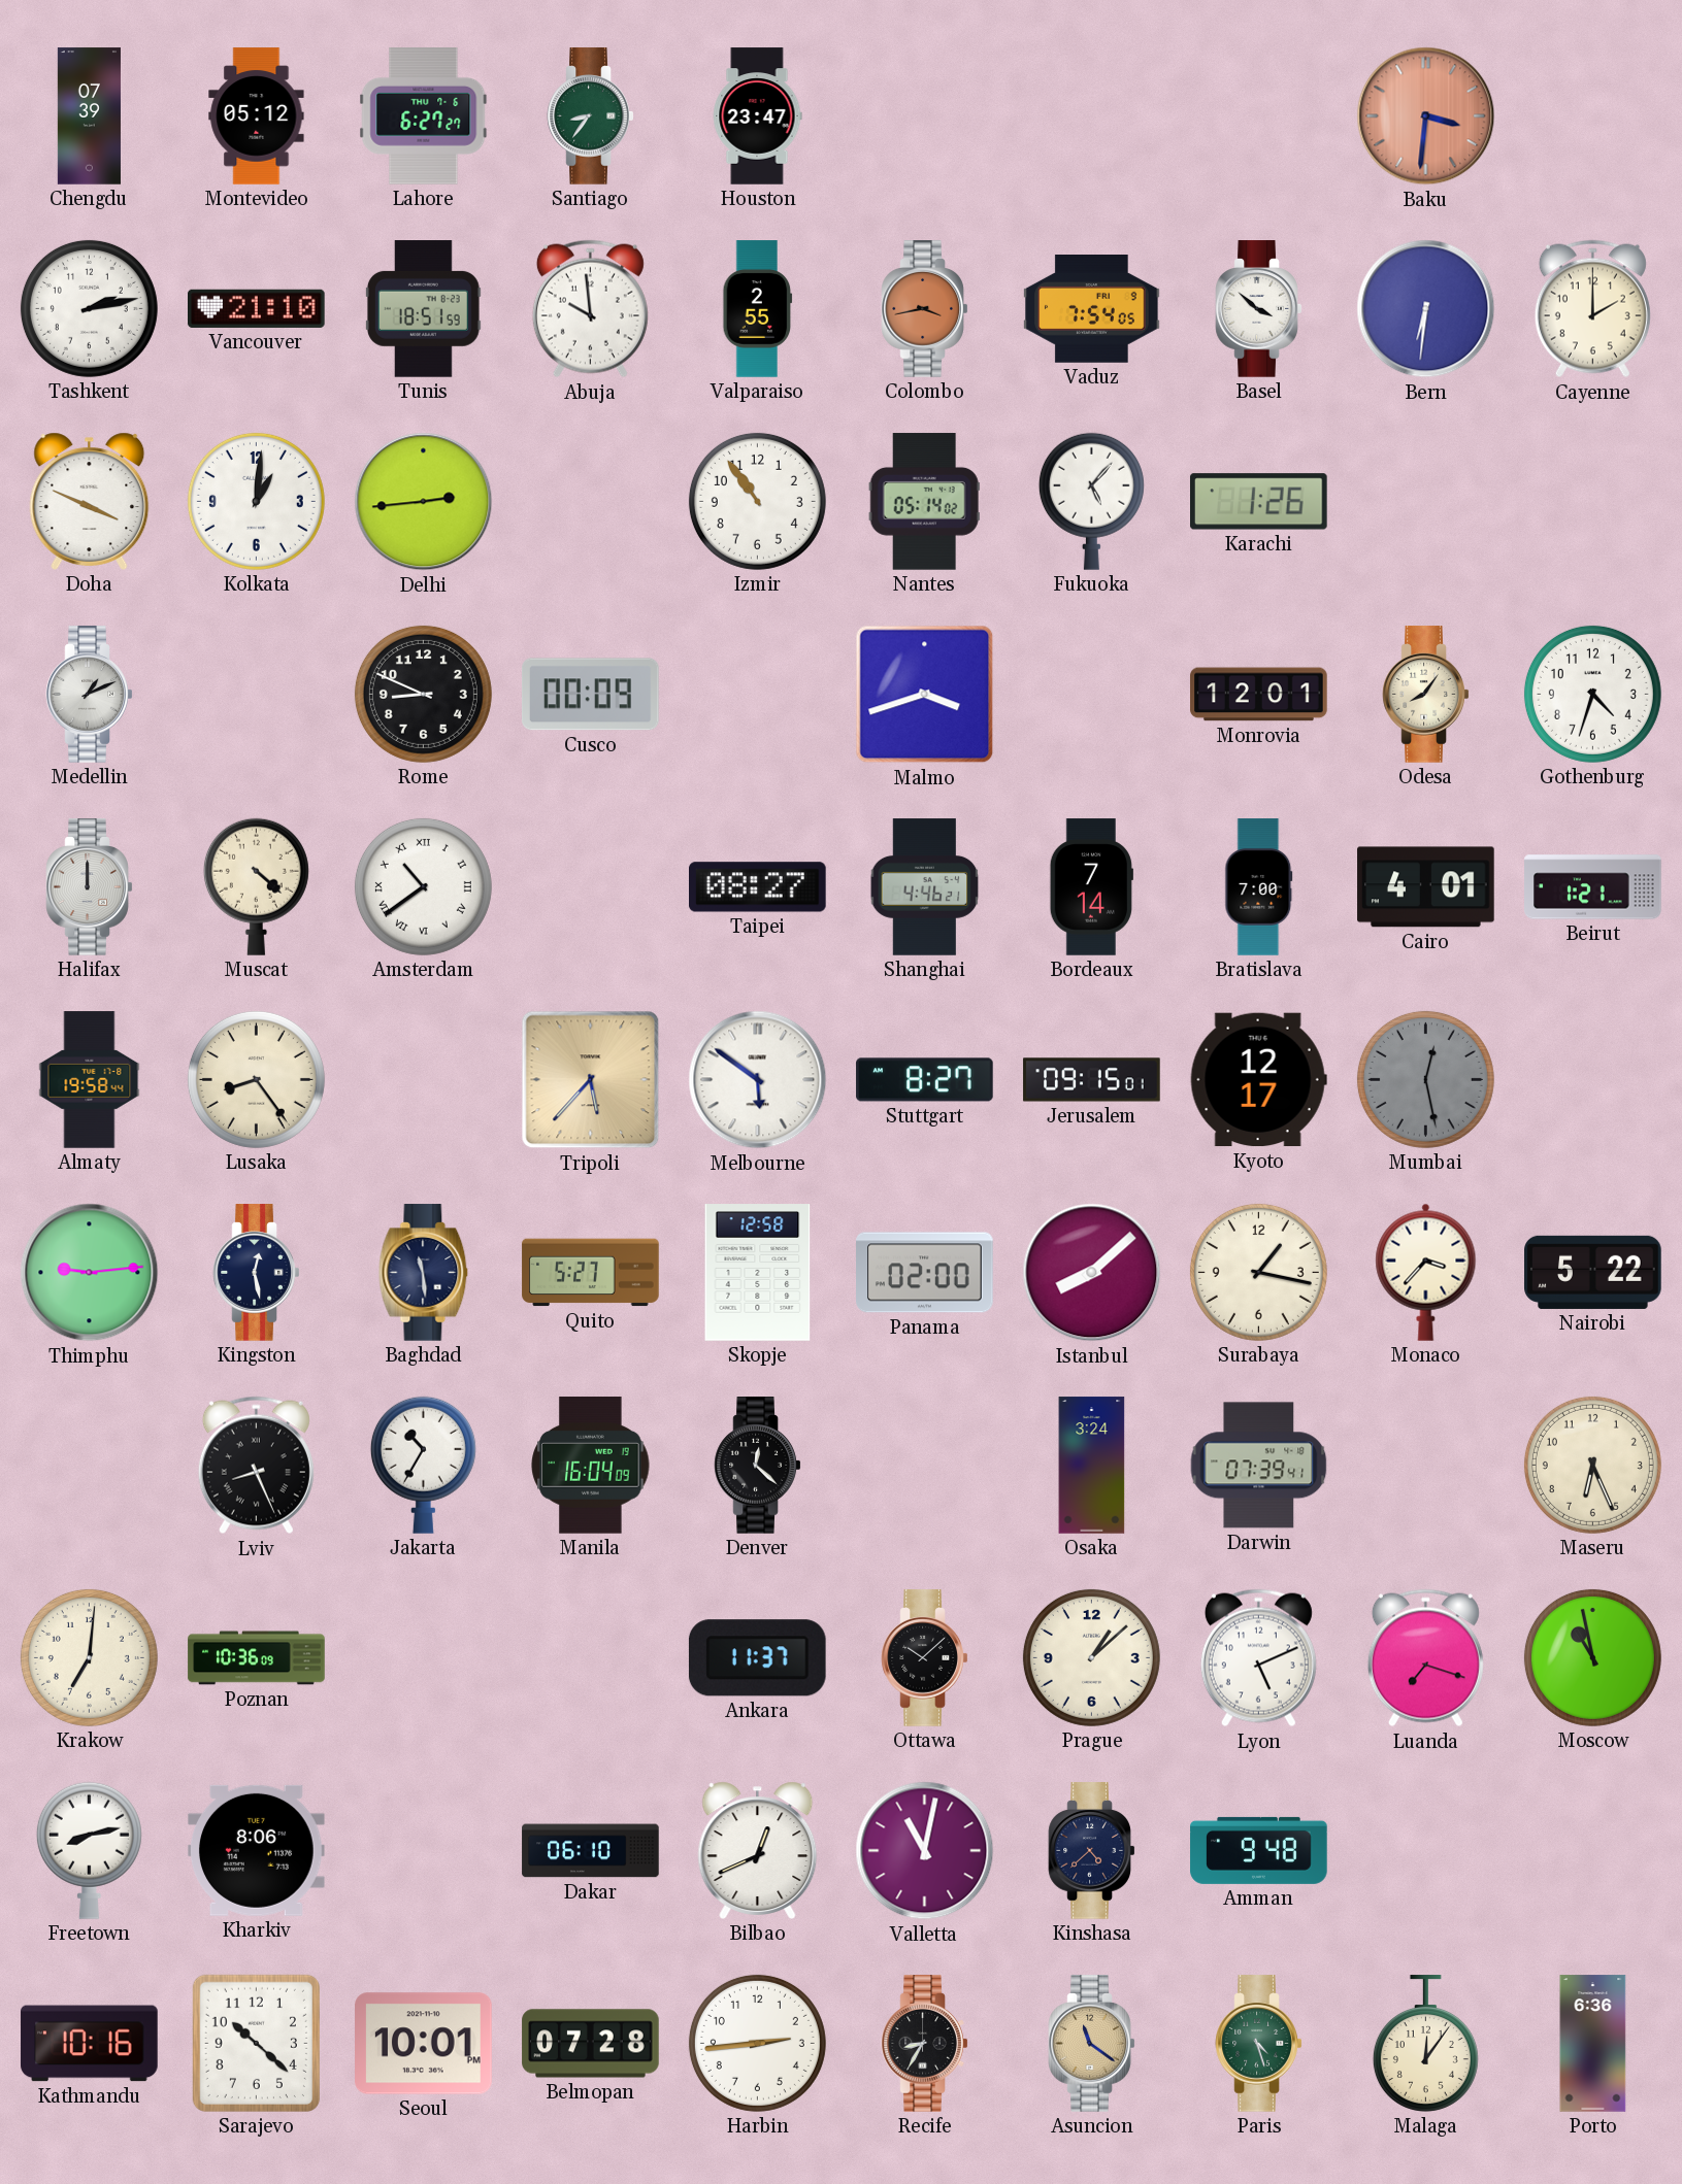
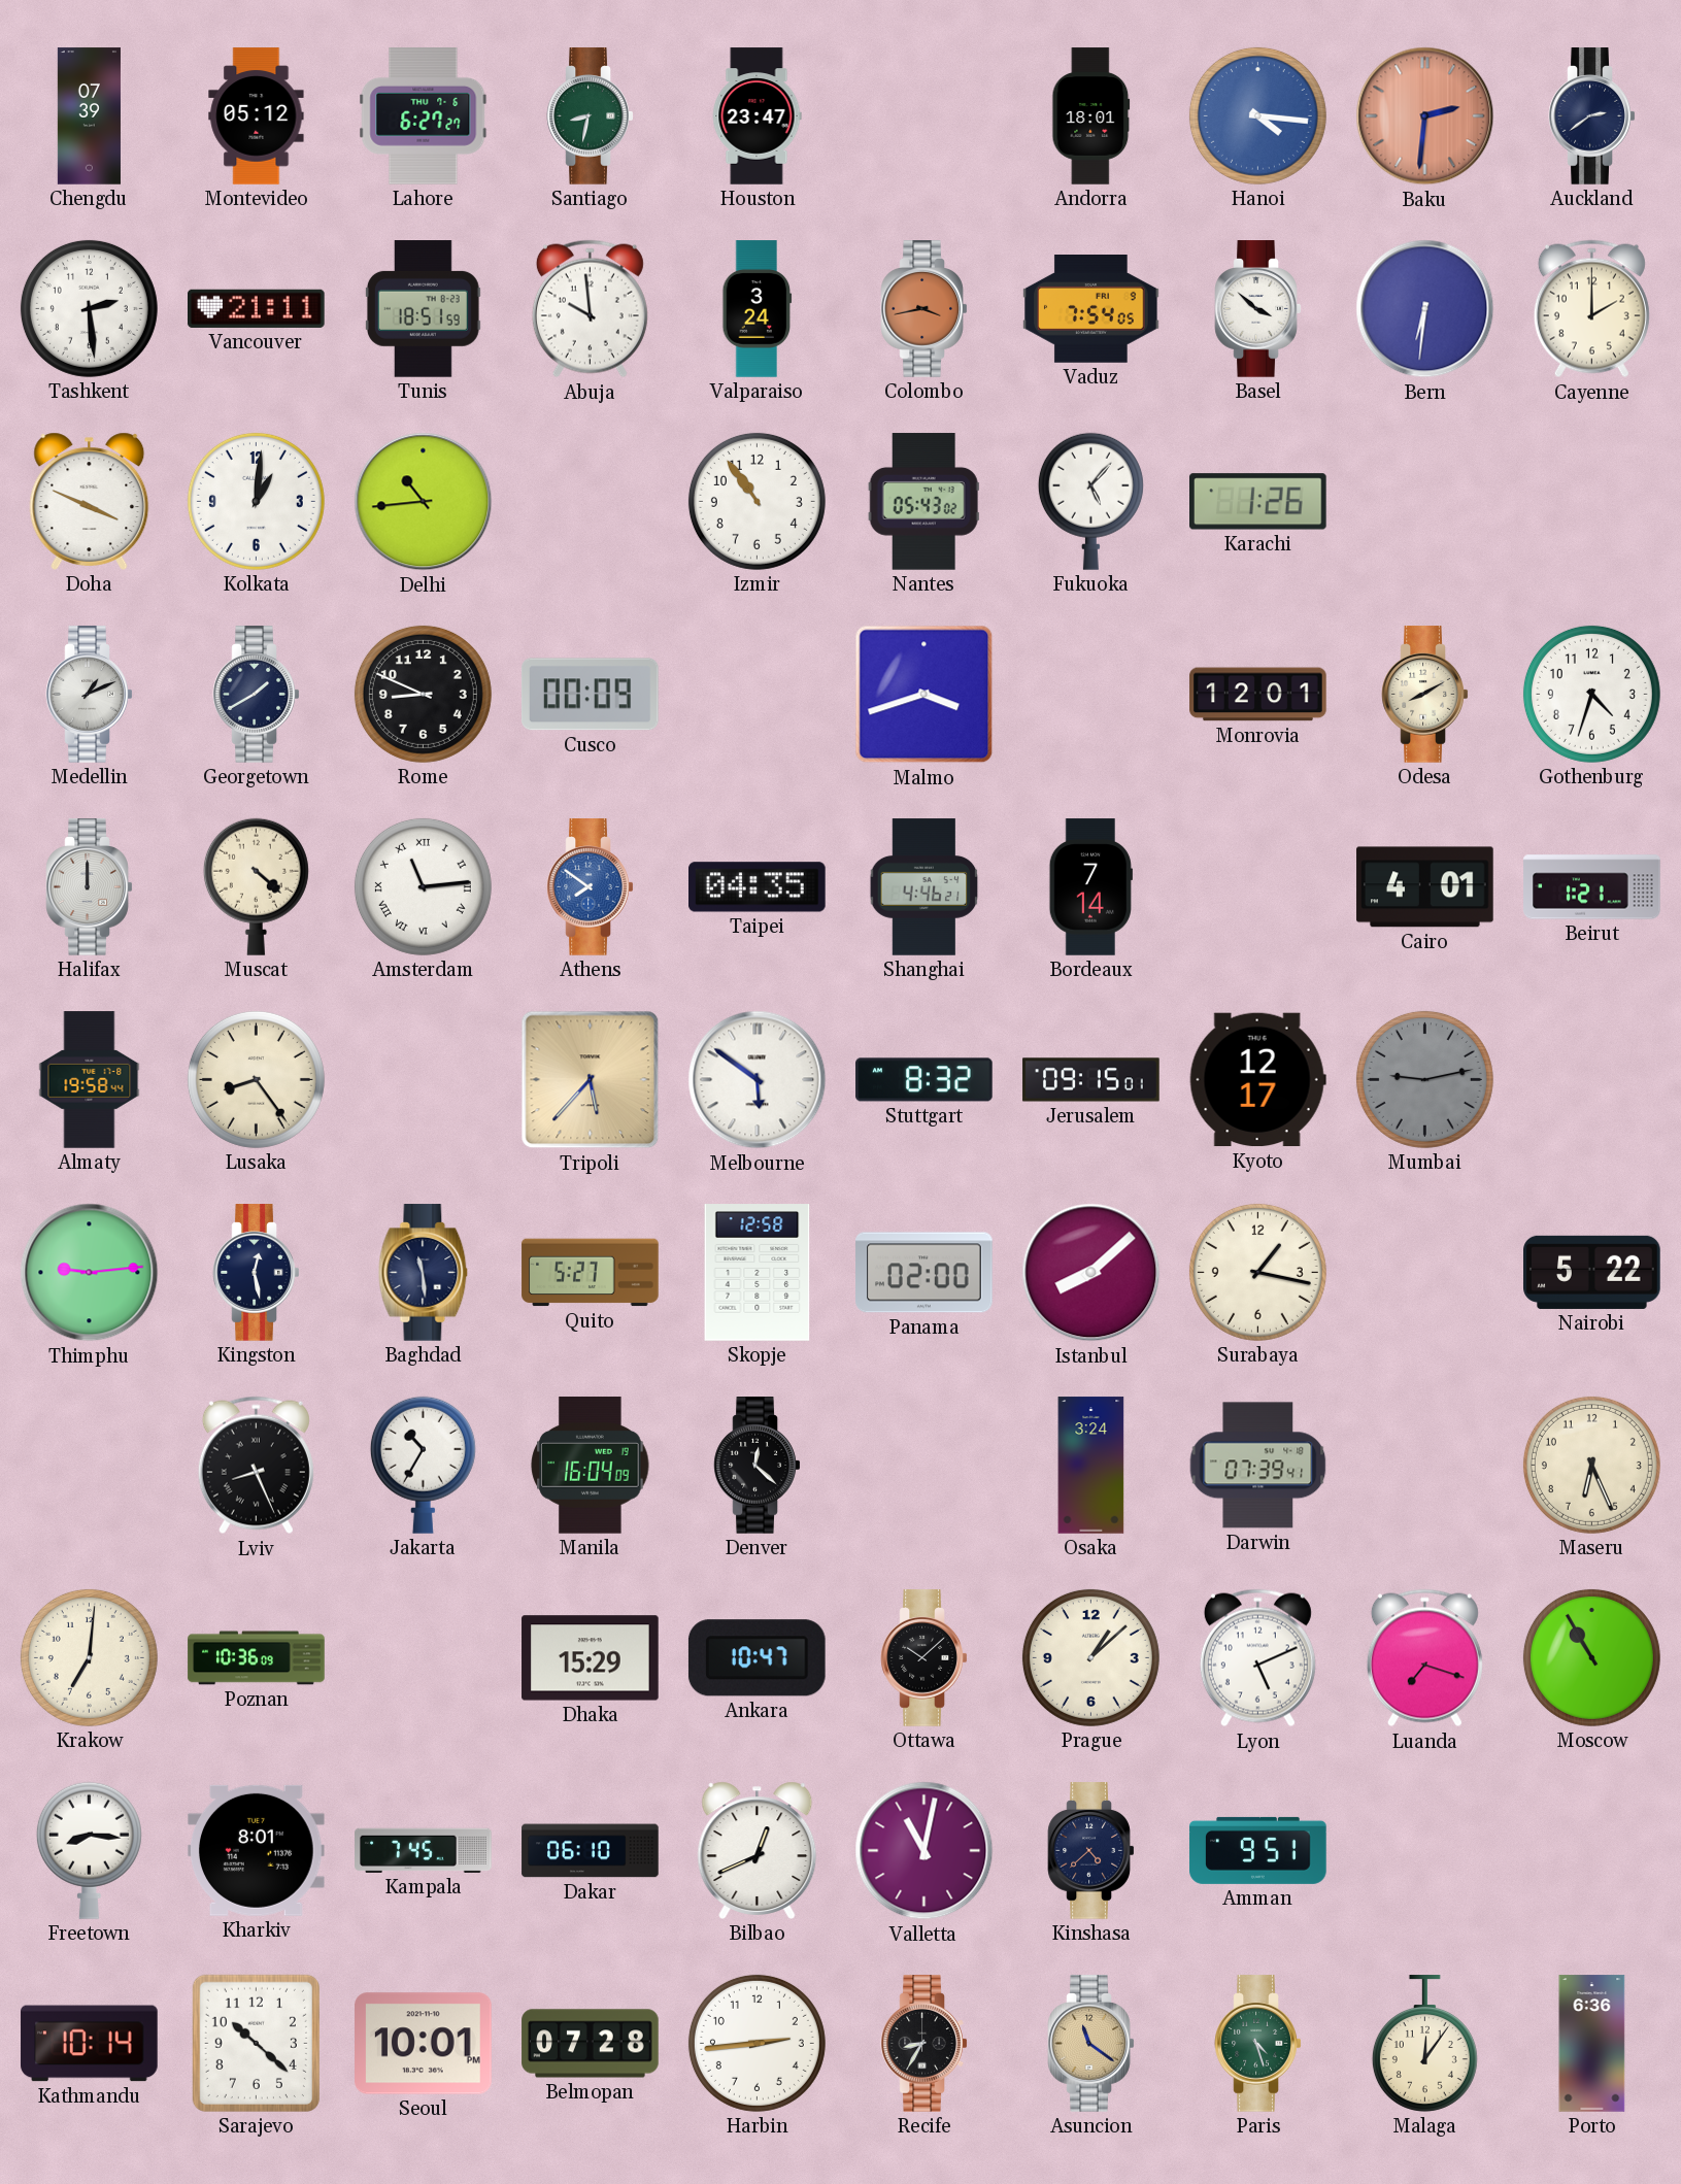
Santiago: 8:36 -> 8:32
Andorra: none -> 18:01
Hanoi: none -> 4:16
Baku: 3:31 -> 2:31
Auckland: none -> 2:39
Tashkent: 2:13 -> 2:29
Vancouver: 21:10 -> 21:11
Valparaiso: 2:55 -> 3:24
Delhi: 2:44 -> 10:44
Nantes: 05:14 -> 05:43
Georgetown: none -> 1:40
Odesa: 8:06 -> 8:10
Amsterdam: 10:39 -> 11:14
Athens: none -> 7:51
Taipei: 08:27 -> 04:35
Bratislava: 7:00 -> none
Stuttgart: 8:27 -> 8:32
Mumbai: 12:28 -> 9:13
Monaco: 3:37 -> none
Dhaka: none -> 15:29
Ankara: 11:37 -> 10:47
Moscow: 10:58 -> 10:55
Freetown: 8:13 -> 8:16
Kharkiv: 8:06 -> 8:01
Kampala: none -> 7:45
Amman: 9:48 -> 9:51
Kathmandu: 10:16 -> 10:14
